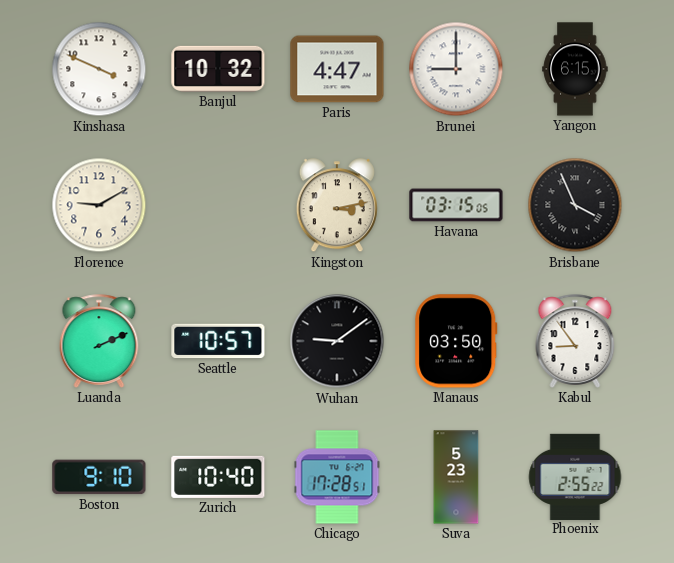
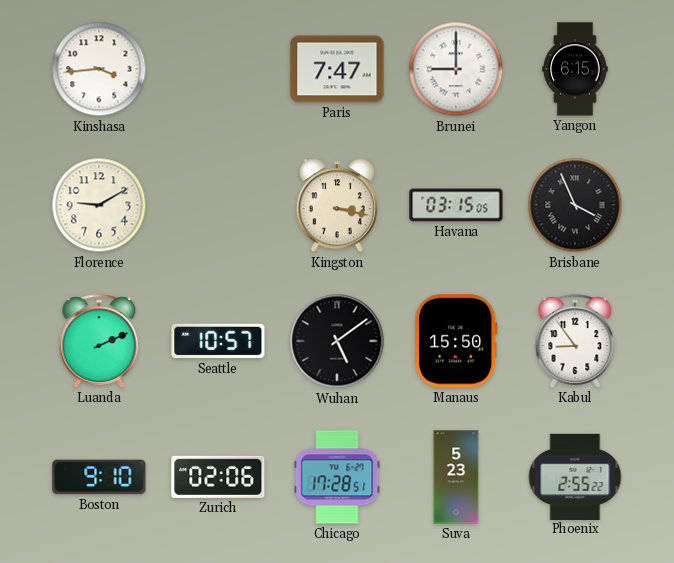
Kinshasa: 3:49 -> 3:44
Banjul: 10:32 -> none
Paris: 4:47 -> 7:47
Kingston: 3:13 -> 3:17
Wuhan: 9:09 -> 5:09
Manaus: 03:50 -> 15:50
Zurich: 10:40 -> 02:06
